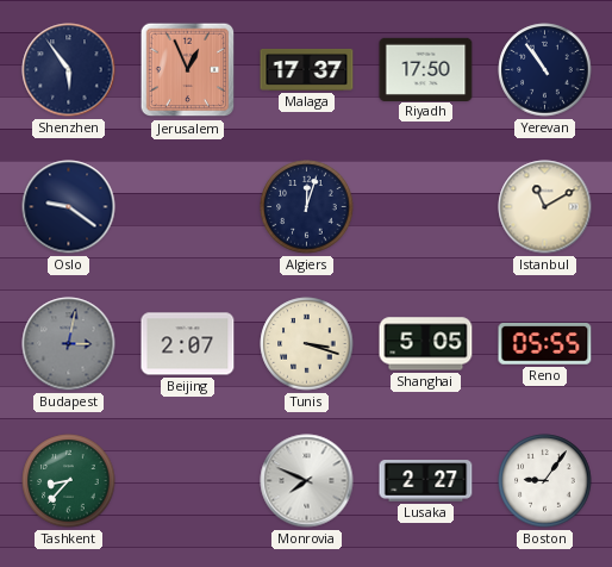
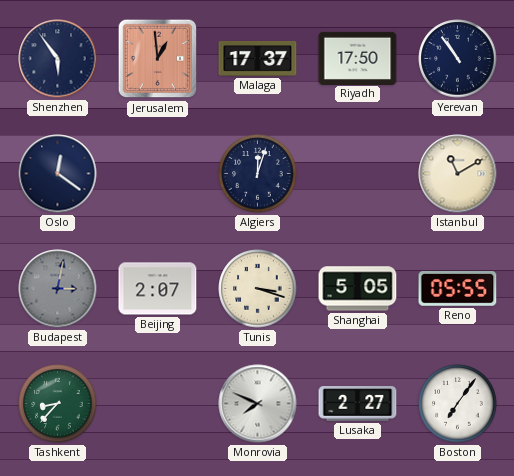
Jerusalem: 12:56 -> 12:59
Oslo: 9:21 -> 12:21
Boston: 9:06 -> 7:06
